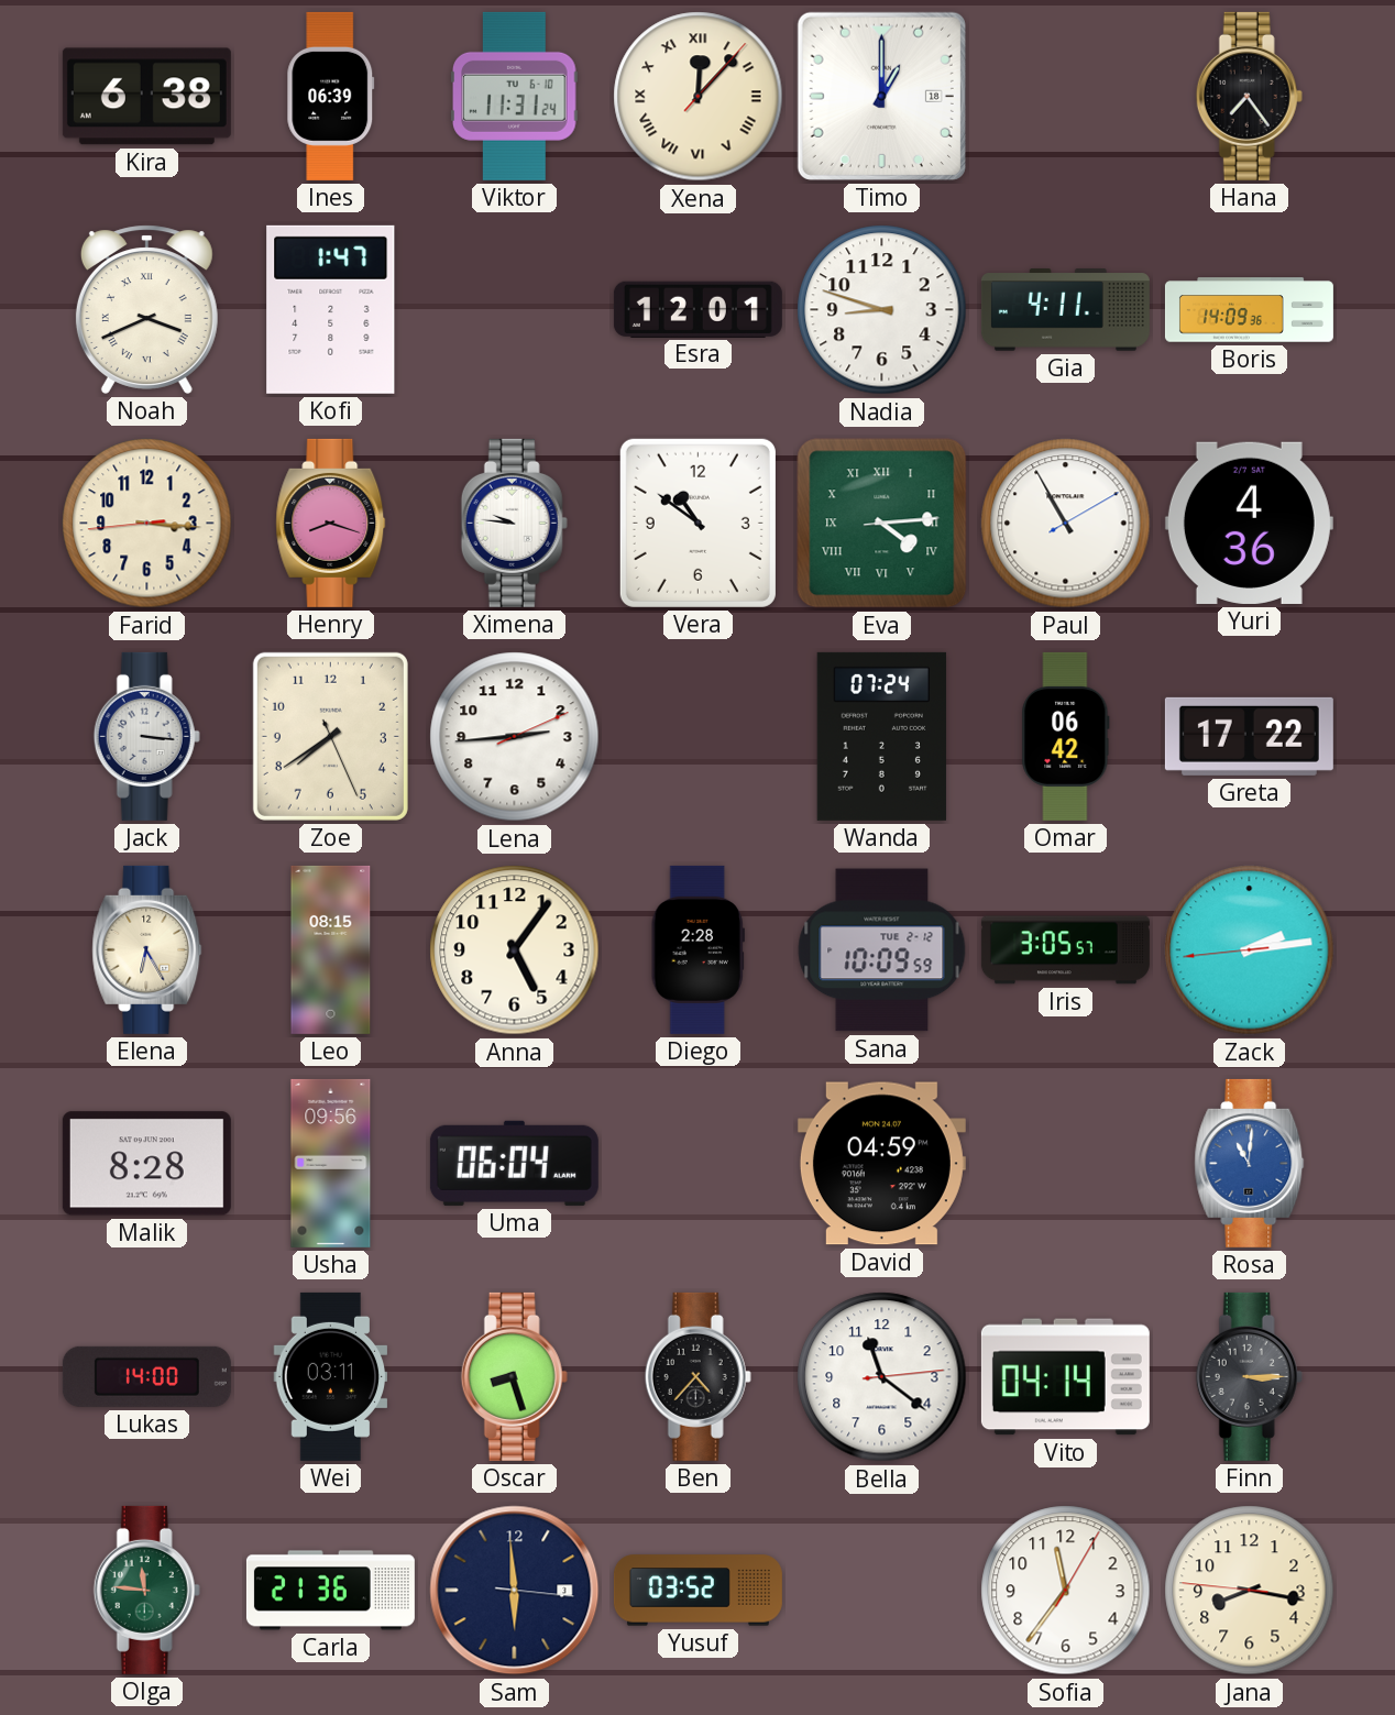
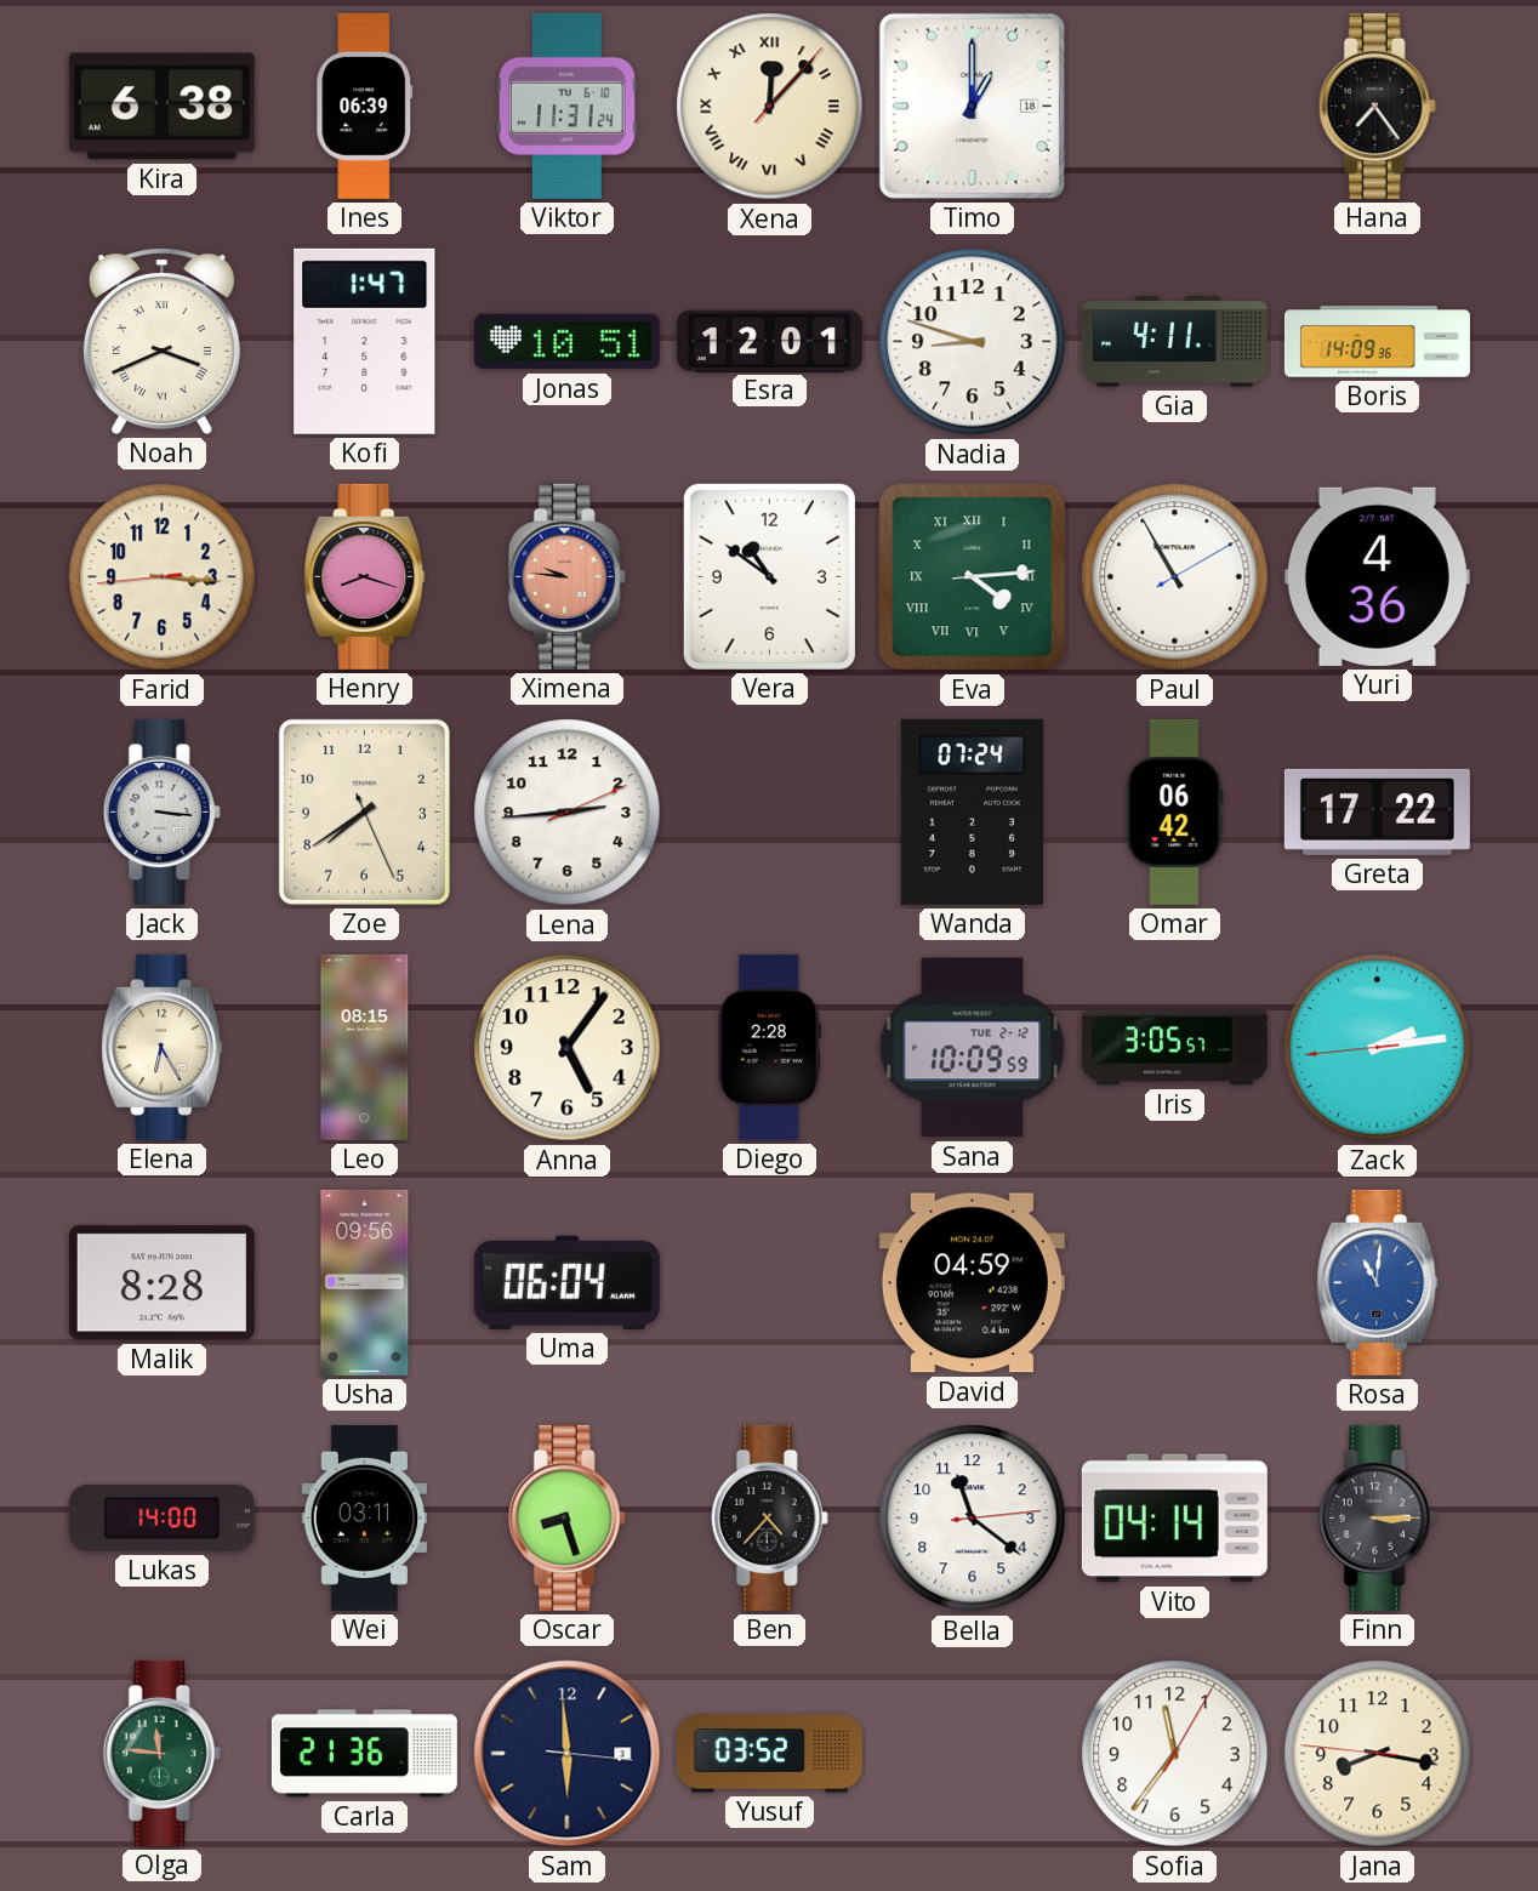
Jonas: none -> 10:51
Ximena dial: white -> salmon
